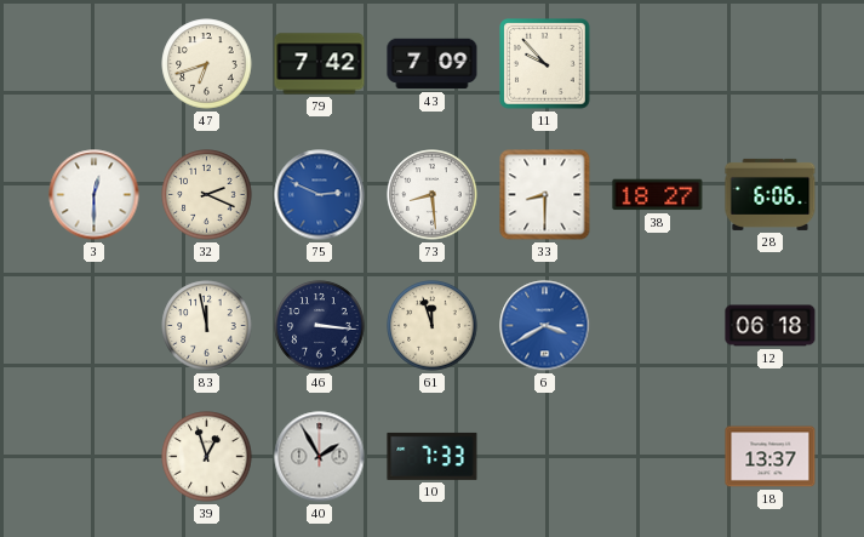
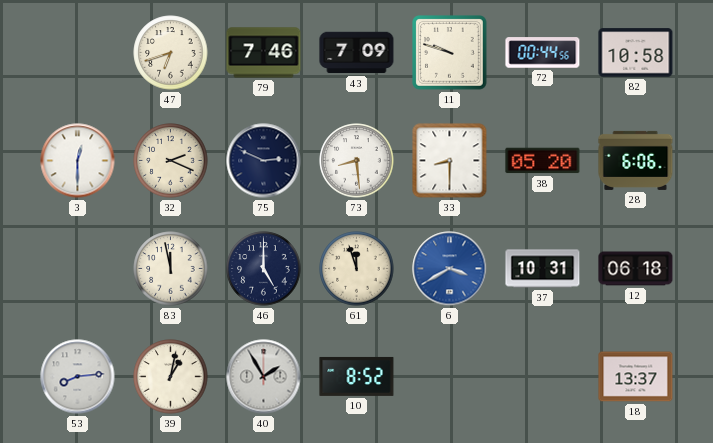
79: 7:42 -> 7:46
11: 9:53 -> 9:48
72: none -> 00:44
82: none -> 10:58
75 dial: blue -> navy
38: 18:27 -> 05:20
46: 3:16 -> 5:00
37: none -> 10:31
53: none -> 8:14
39: 12:57 -> 1:02
10: 7:33 -> 8:52
